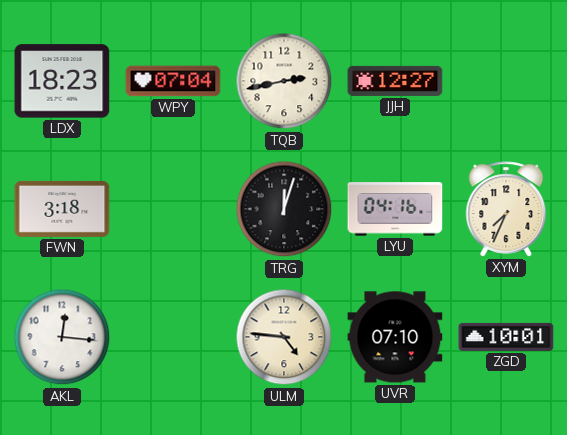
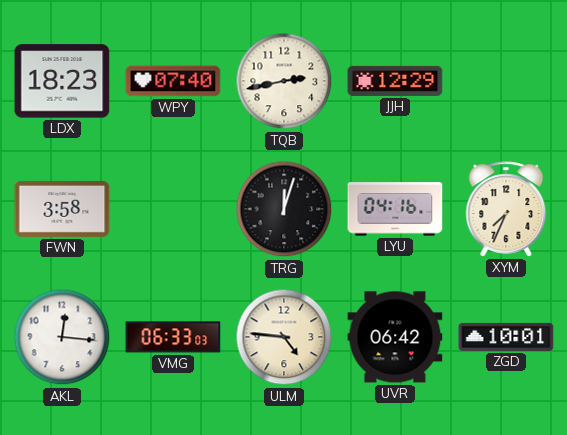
WPY: 07:04 -> 07:40
JJH: 12:27 -> 12:29
FWN: 3:18 -> 3:58
VMG: none -> 06:33
UVR: 07:10 -> 06:42
